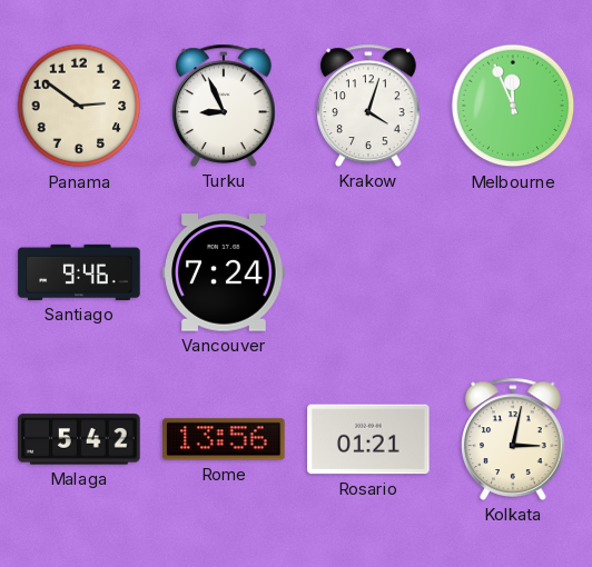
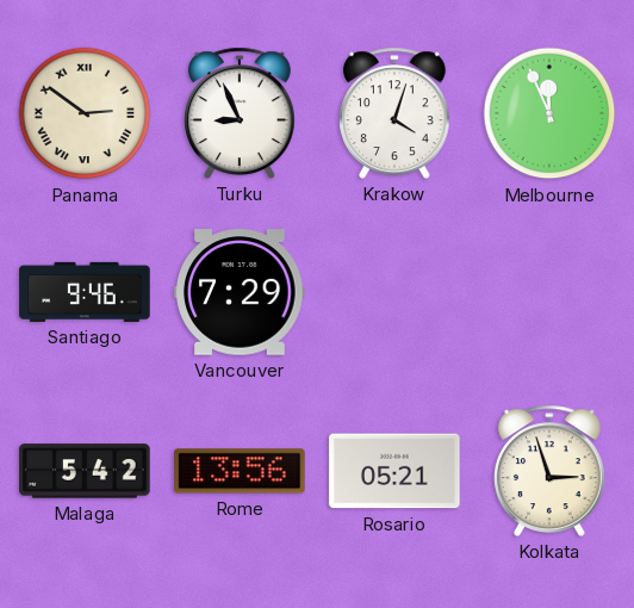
Panama numerals: Arabic -> Roman
Vancouver: 7:24 -> 7:29
Rosario: 01:21 -> 05:21
Kolkata: 3:02 -> 2:57
